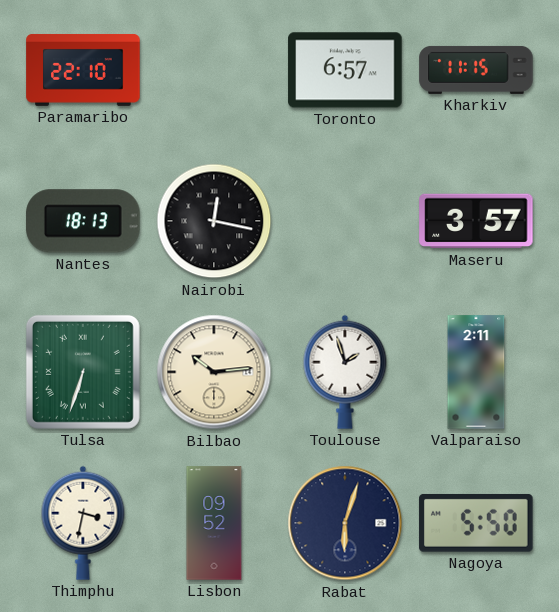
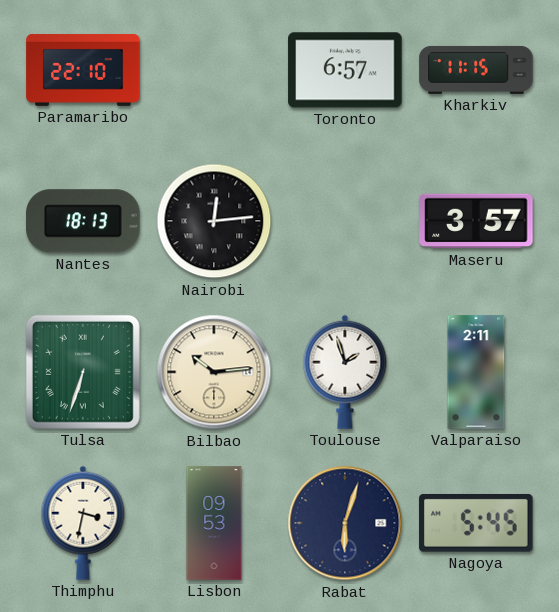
Nairobi: 12:17 -> 12:14
Lisbon: 09:52 -> 09:53
Nagoya: 5:50 -> 5:45
